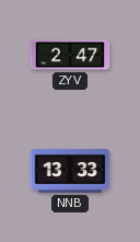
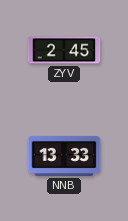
ZYV: 2:47 -> 2:45
